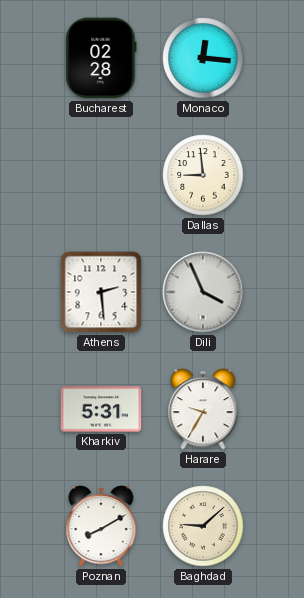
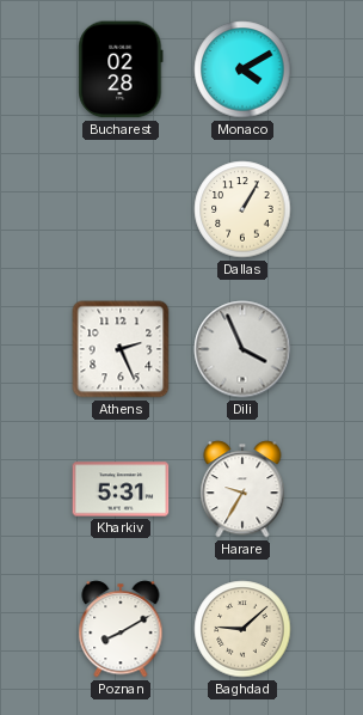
Monaco: 12:16 -> 4:10
Dallas: 8:59 -> 1:05
Athens: 2:29 -> 2:26
